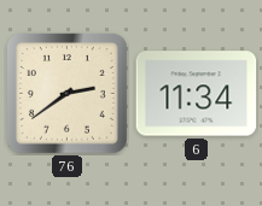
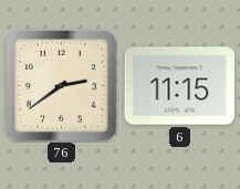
6: 11:34 -> 11:15
